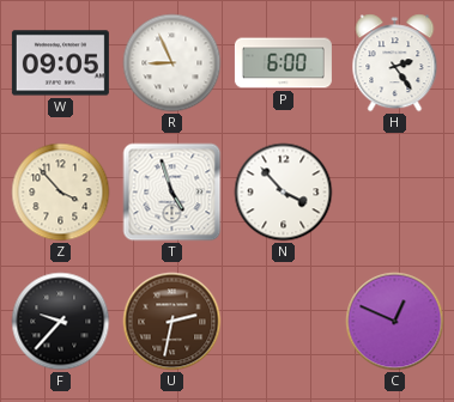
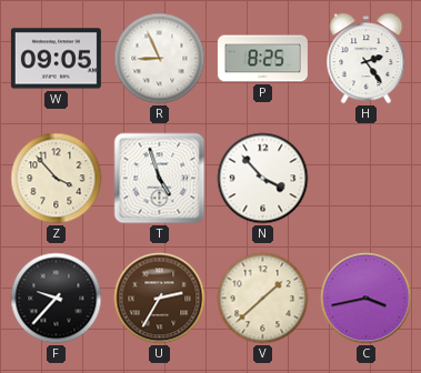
P: 6:00 -> 8:25
U: 2:32 -> 2:35
V: none -> 1:38
C: 12:49 -> 3:43
